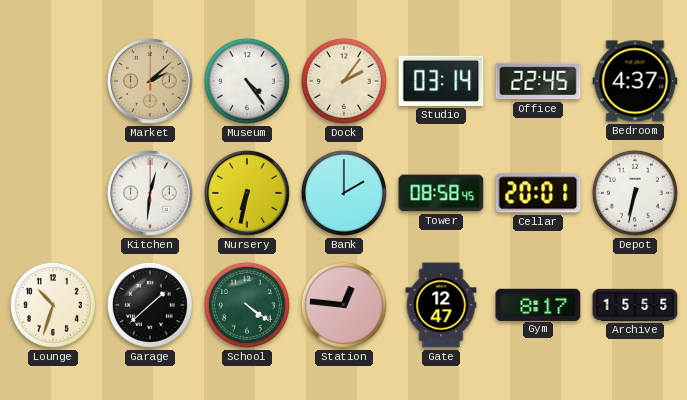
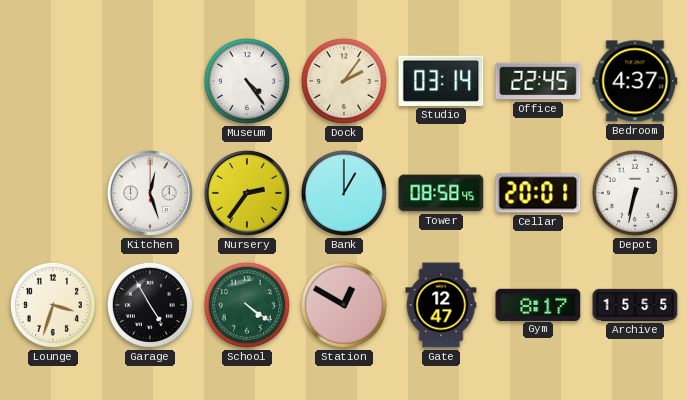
Market: 2:08 -> none
Kitchen: 12:31 -> 12:27
Nursery: 6:32 -> 2:36
Bank: 2:00 -> 1:00
Lounge: 10:33 -> 3:33
Garage: 1:38 -> 4:55
Station: 12:46 -> 12:50
